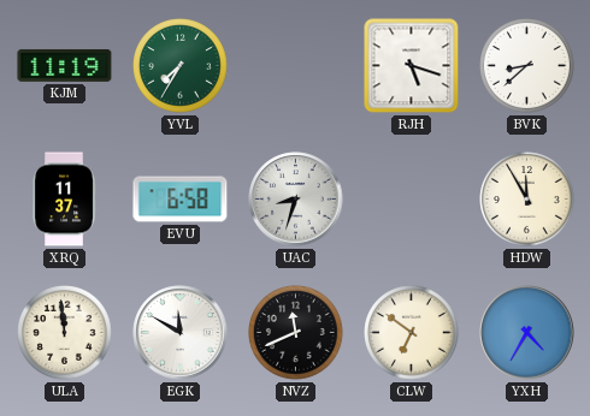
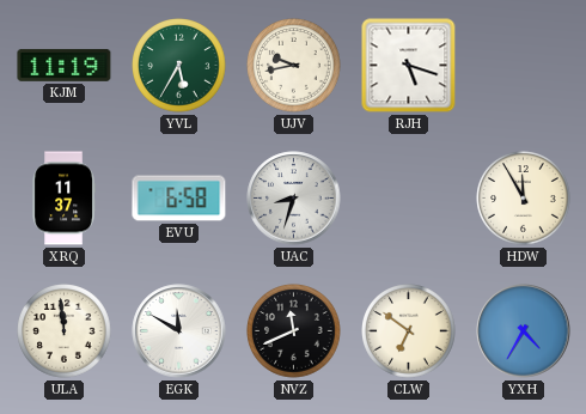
YVL: 7:35 -> 5:35
UJV: none -> 9:43
BVK: 8:38 -> none
